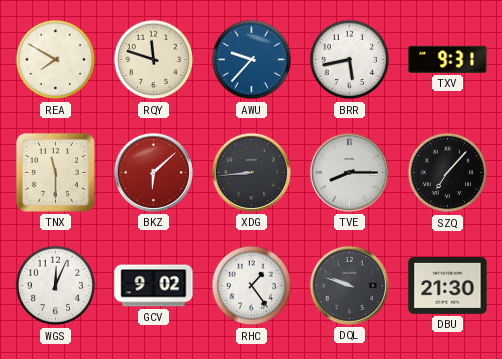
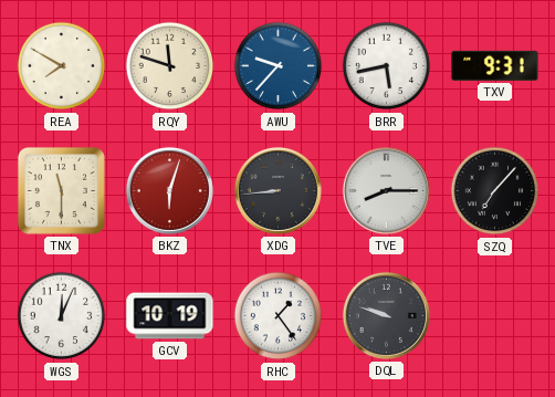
BKZ: 6:08 -> 6:03
GCV: 9:02 -> 10:19
DBU: 21:30 -> none
